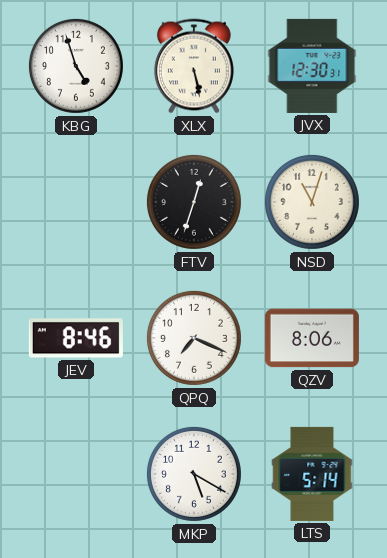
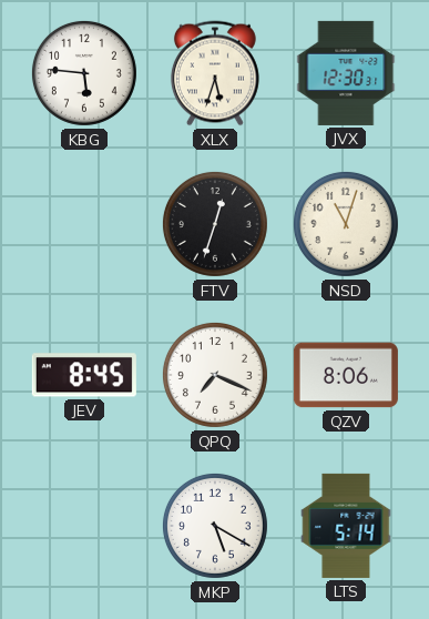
KBG: 4:57 -> 5:46
XLX: 5:28 -> 5:33
JEV: 8:46 -> 8:45
